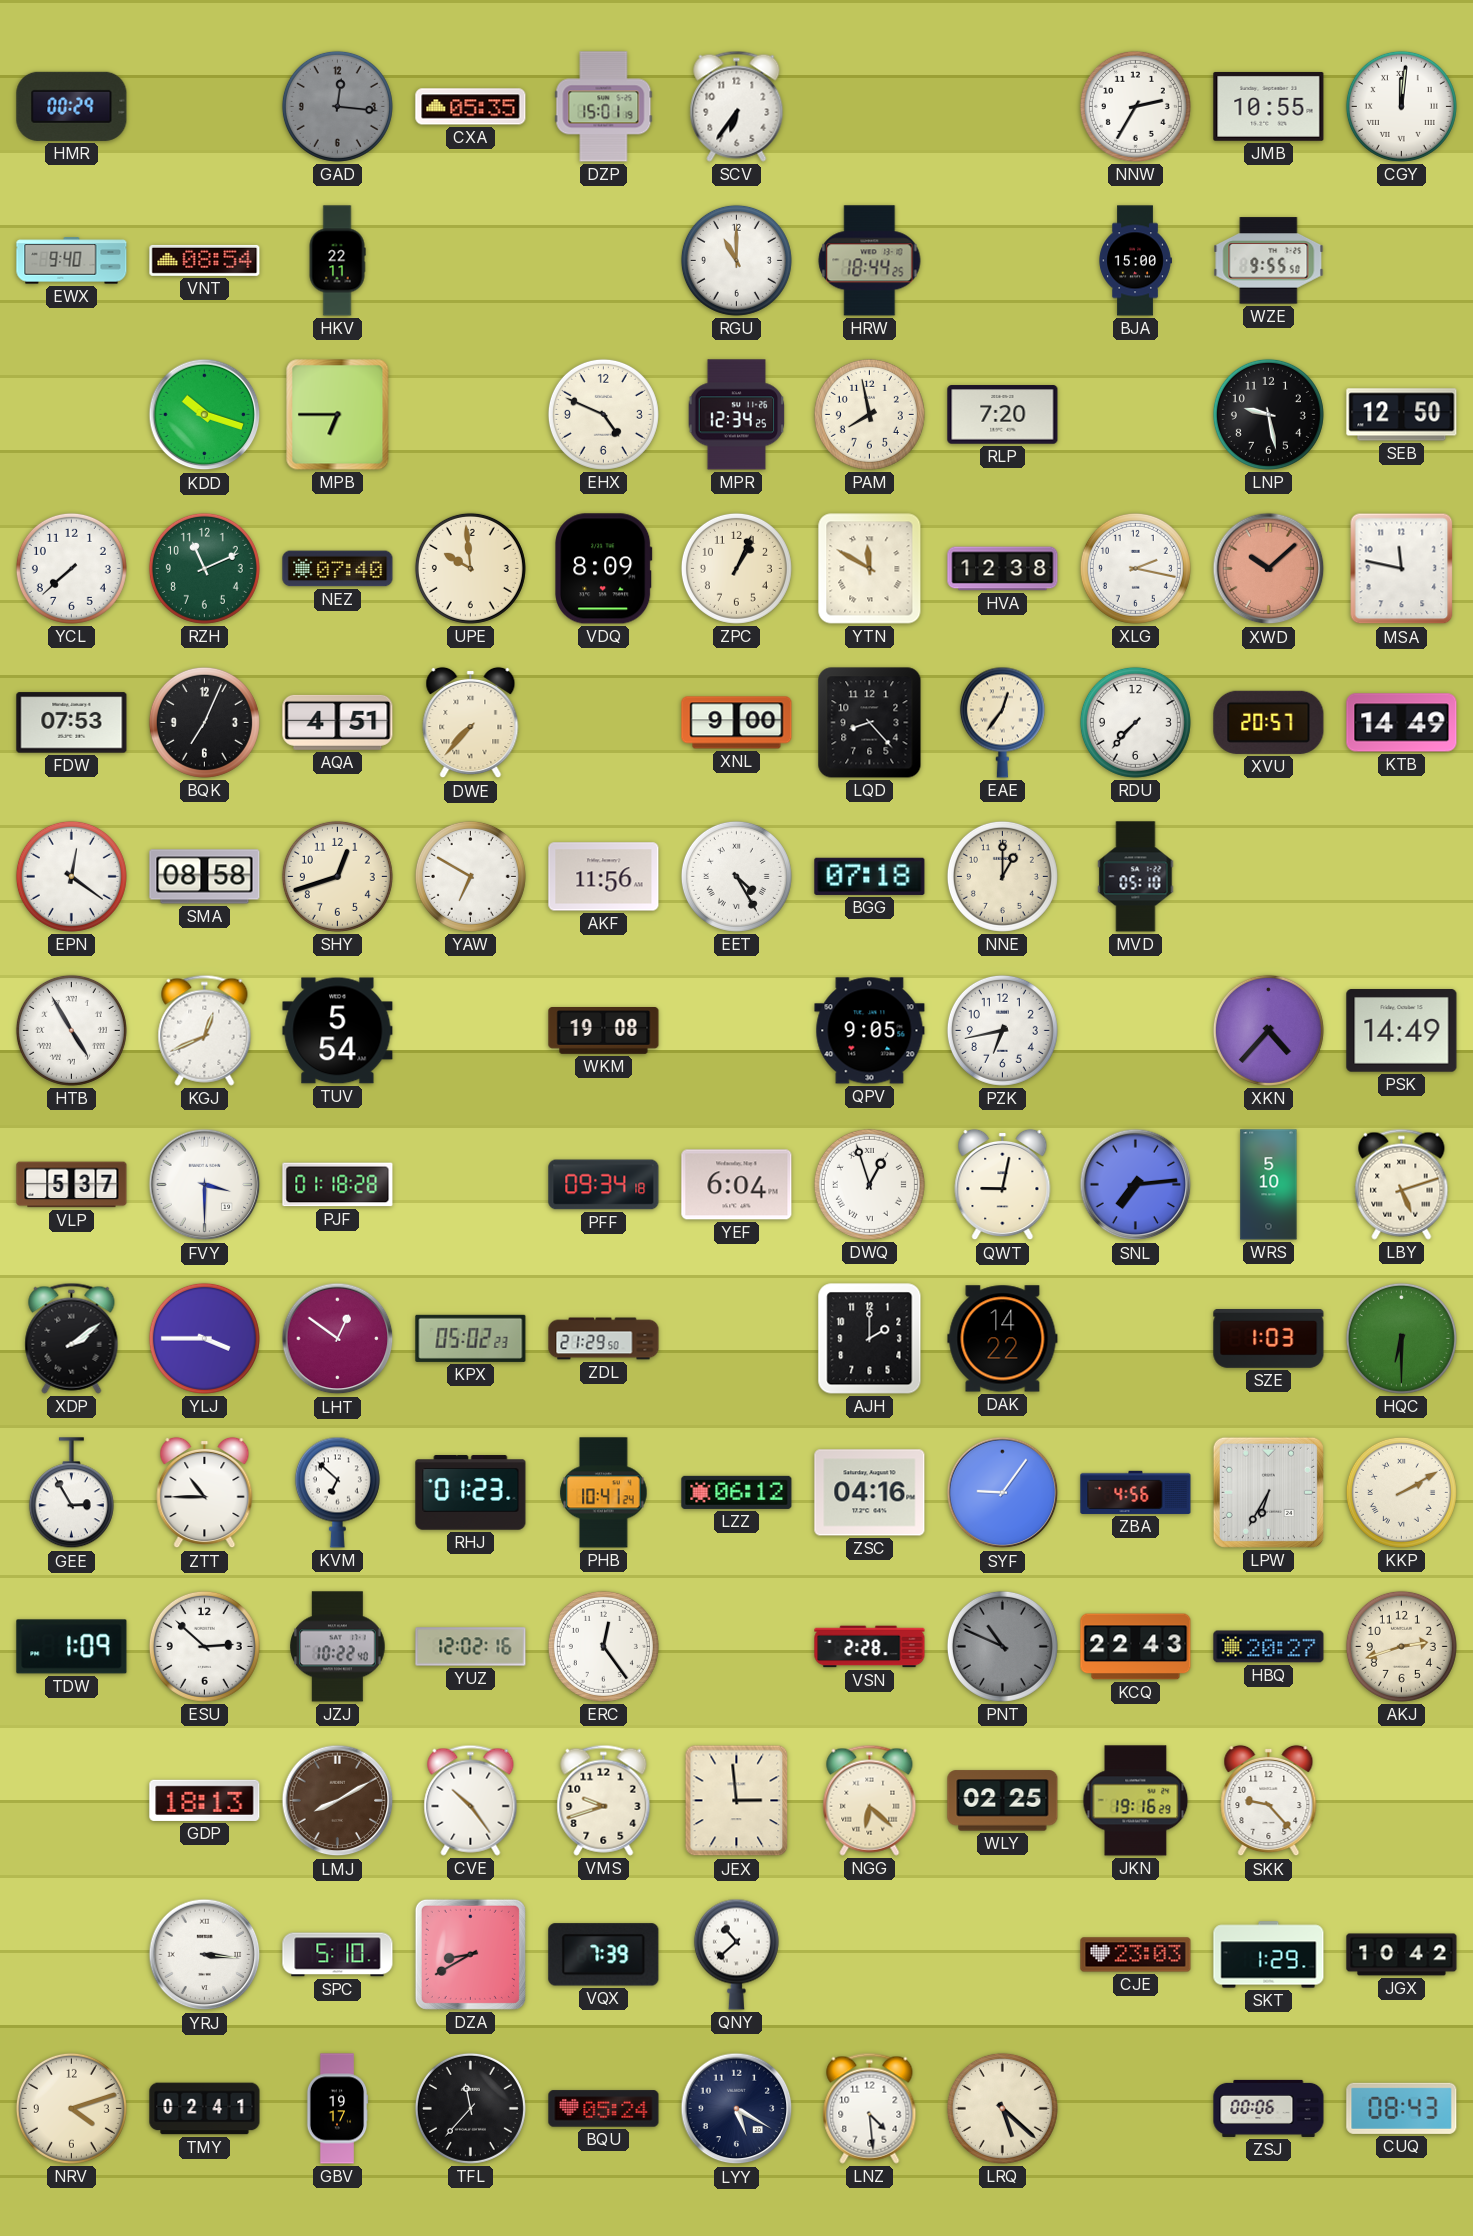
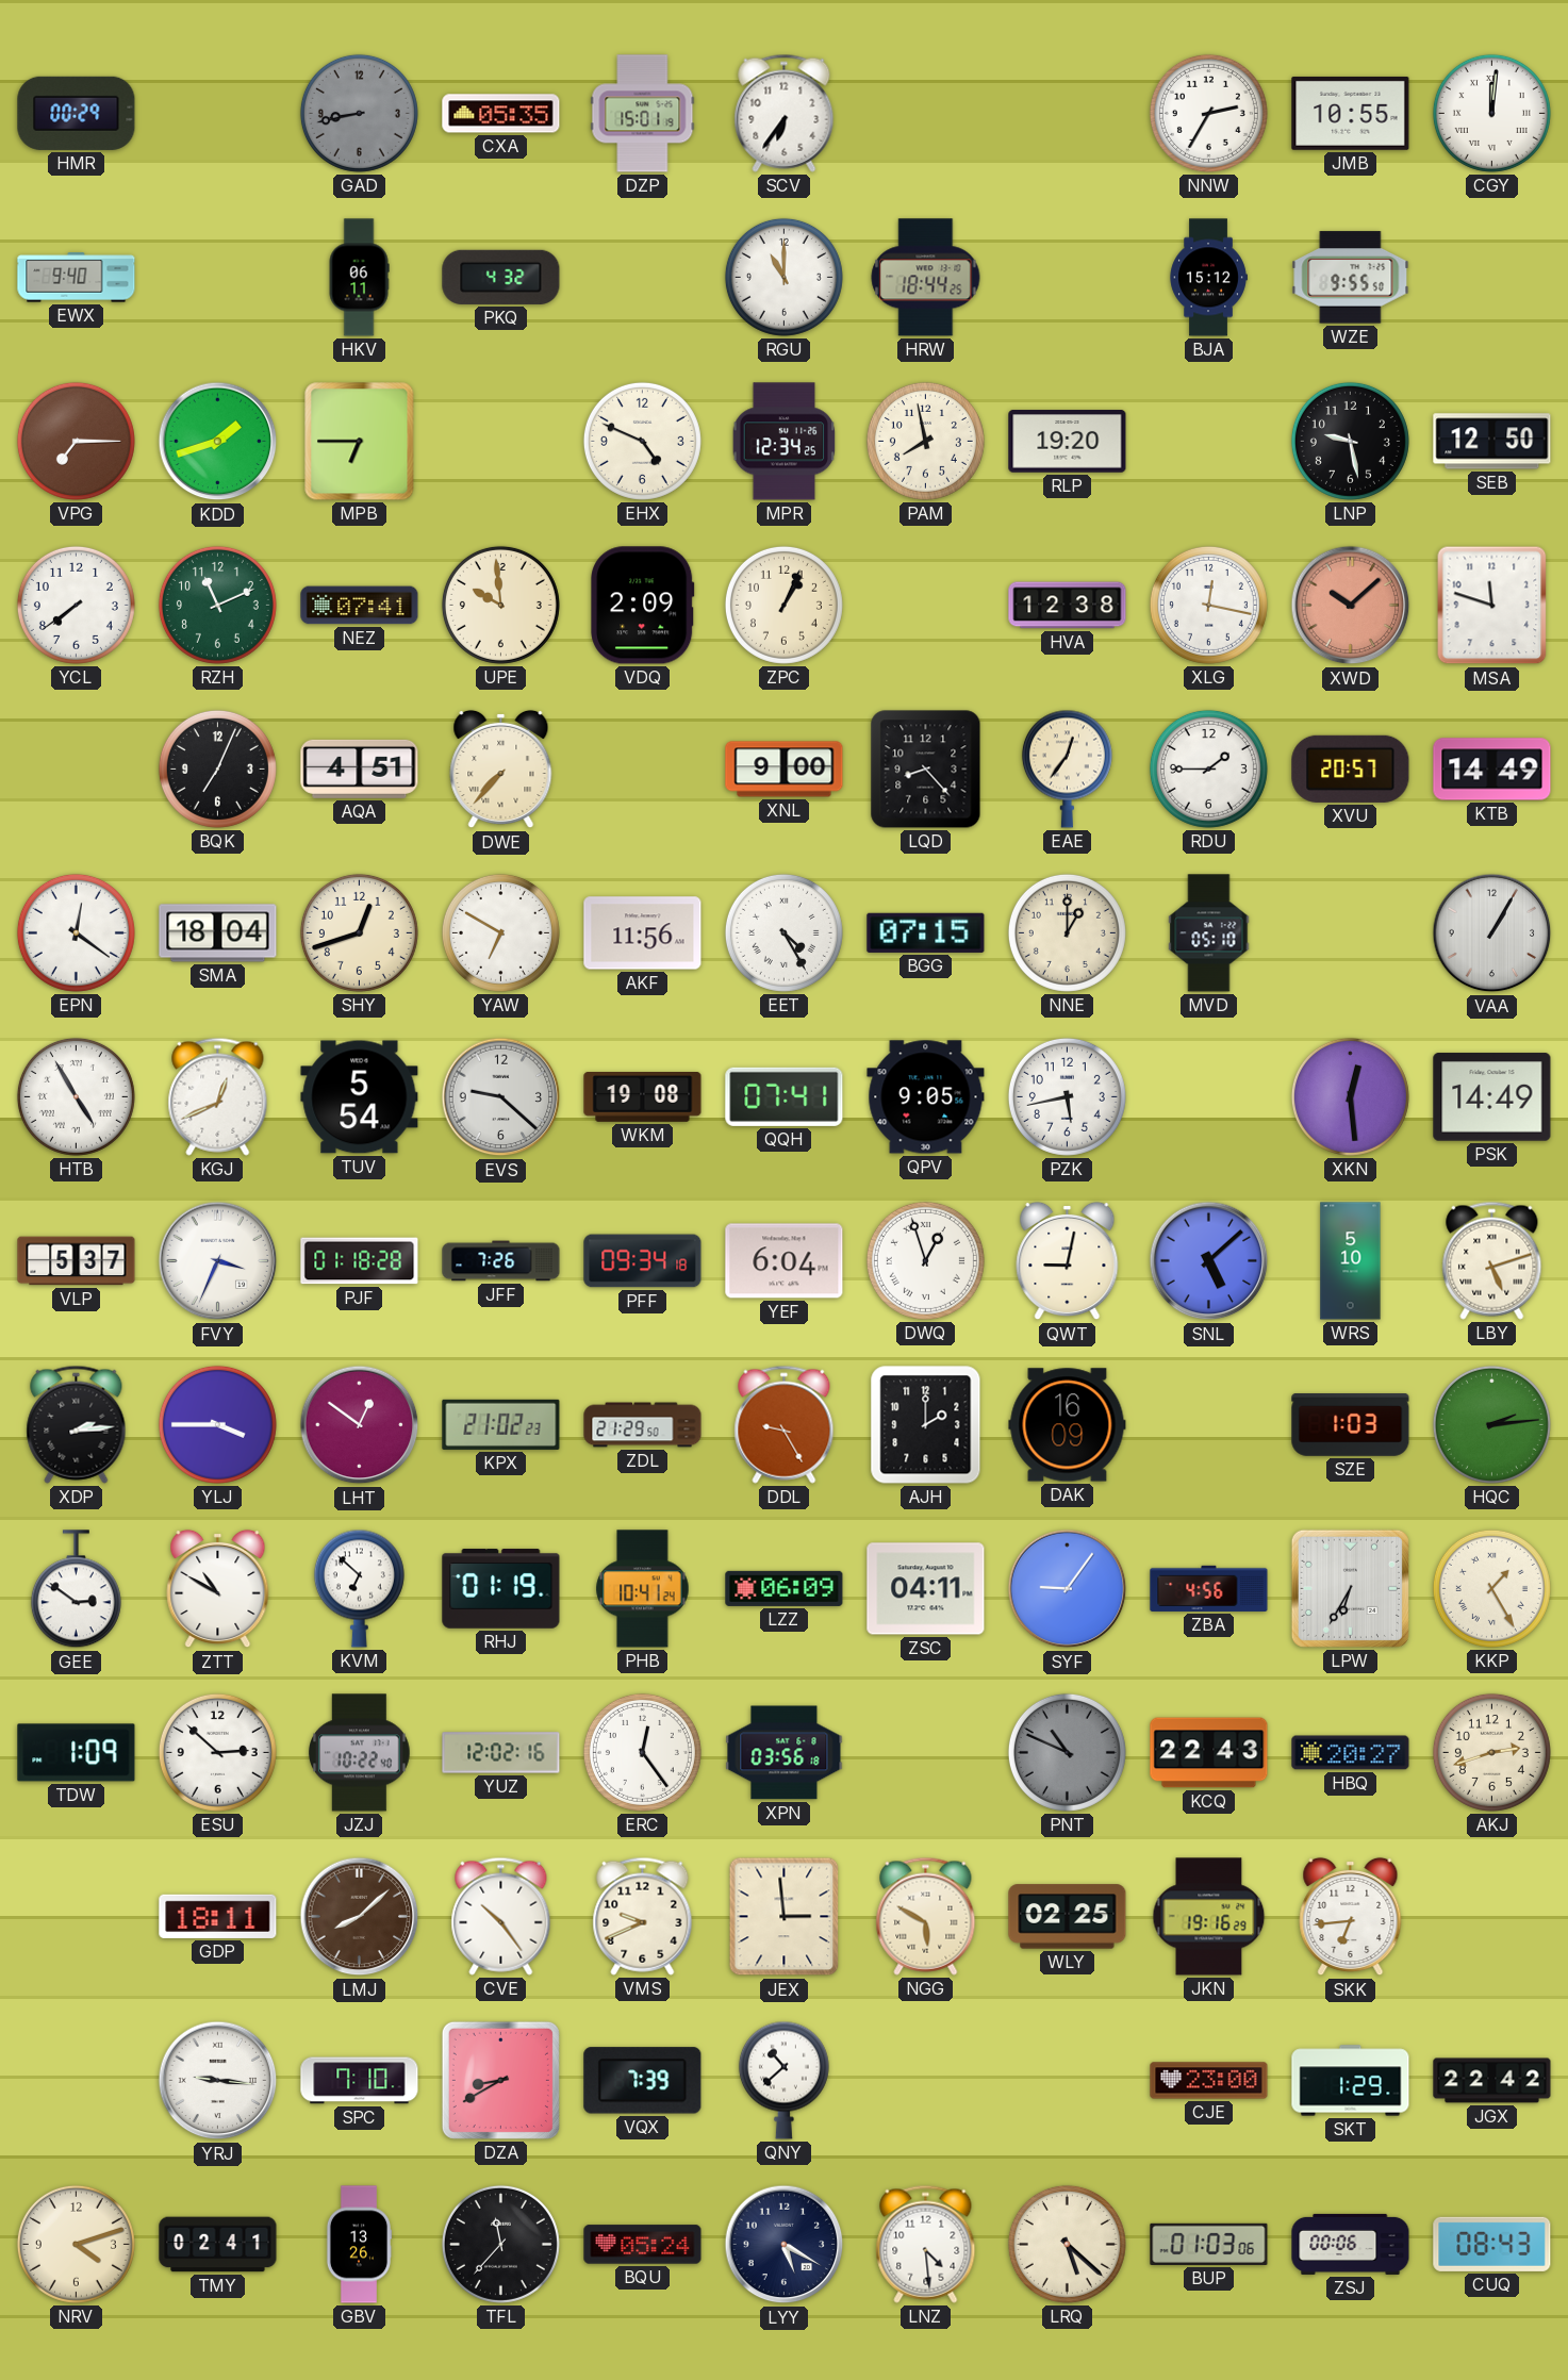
GAD: 12:16 -> 8:43
VNT: 08:54 -> none
HKV: 22:11 -> 06:11
PKQ: none -> 4:32
BJA: 15:00 -> 15:12
VPG: none -> 7:15
KDD: 10:18 -> 1:42
RLP: 7:20 -> 19:20
YCL: 7:38 -> 7:39
NEZ: 07:40 -> 07:41
VDQ: 8:09 -> 2:09
YTN: 11:50 -> none
XLG: 2:17 -> 12:17
MSA: 11:47 -> 11:48
FDW: 07:53 -> none
RDU: 7:37 -> 1:45
SMA: 08:58 -> 18:04
BGG: 07:18 -> 07:15
VAA: none -> 1:05
EVS: none -> 9:22
QQH: none -> 07:41
PZK: 6:43 -> 5:43
XKN: 4:37 -> 12:29
FVY: 3:30 -> 3:34
JFF: none -> 7:26
SNL: 7:14 -> 5:08
XDP: 2:09 -> 2:14
KPX: 05:02 -> 21:02
DDL: none -> 9:25
DAK: 14:22 -> 16:09
HQC: 6:30 -> 2:14
GEE: 2:55 -> 2:51
ZTT: 10:45 -> 10:50
RHJ: 01:23 -> 01:19
LZZ: 06:12 -> 06:09
ZSC: 04:16 -> 04:11
KKP: 2:10 -> 1:25
XPN: none -> 03:56
VSN: 2:28 -> none
GDP: 18:13 -> 18:11
LMJ: 8:10 -> 8:08
VMS: 9:42 -> 9:41
NGG: 6:22 -> 5:50
SKK: 9:23 -> 6:44
YRJ: 3:16 -> 9:16
SPC: 5:10 -> 7:10
CJE: 23:03 -> 23:00
JGX: 10:42 -> 22:42
GBV: 19:17 -> 13:26
BUP: none -> 01:03
